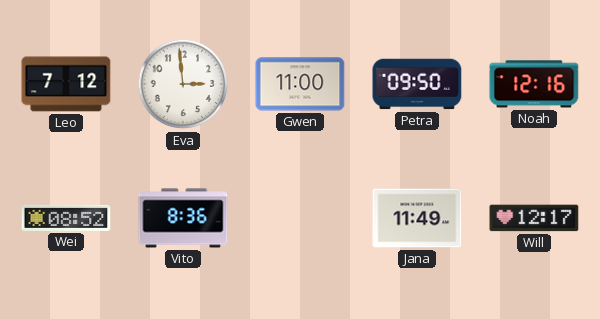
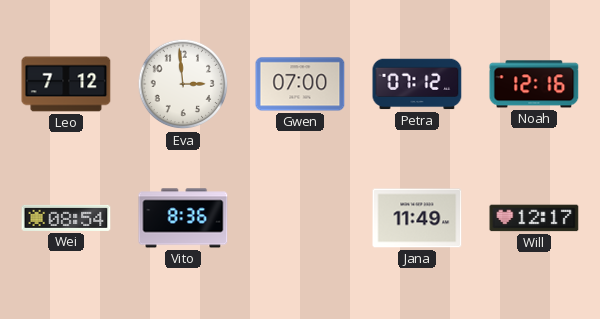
Gwen: 11:00 -> 07:00
Petra: 09:50 -> 07:12
Wei: 08:52 -> 08:54
